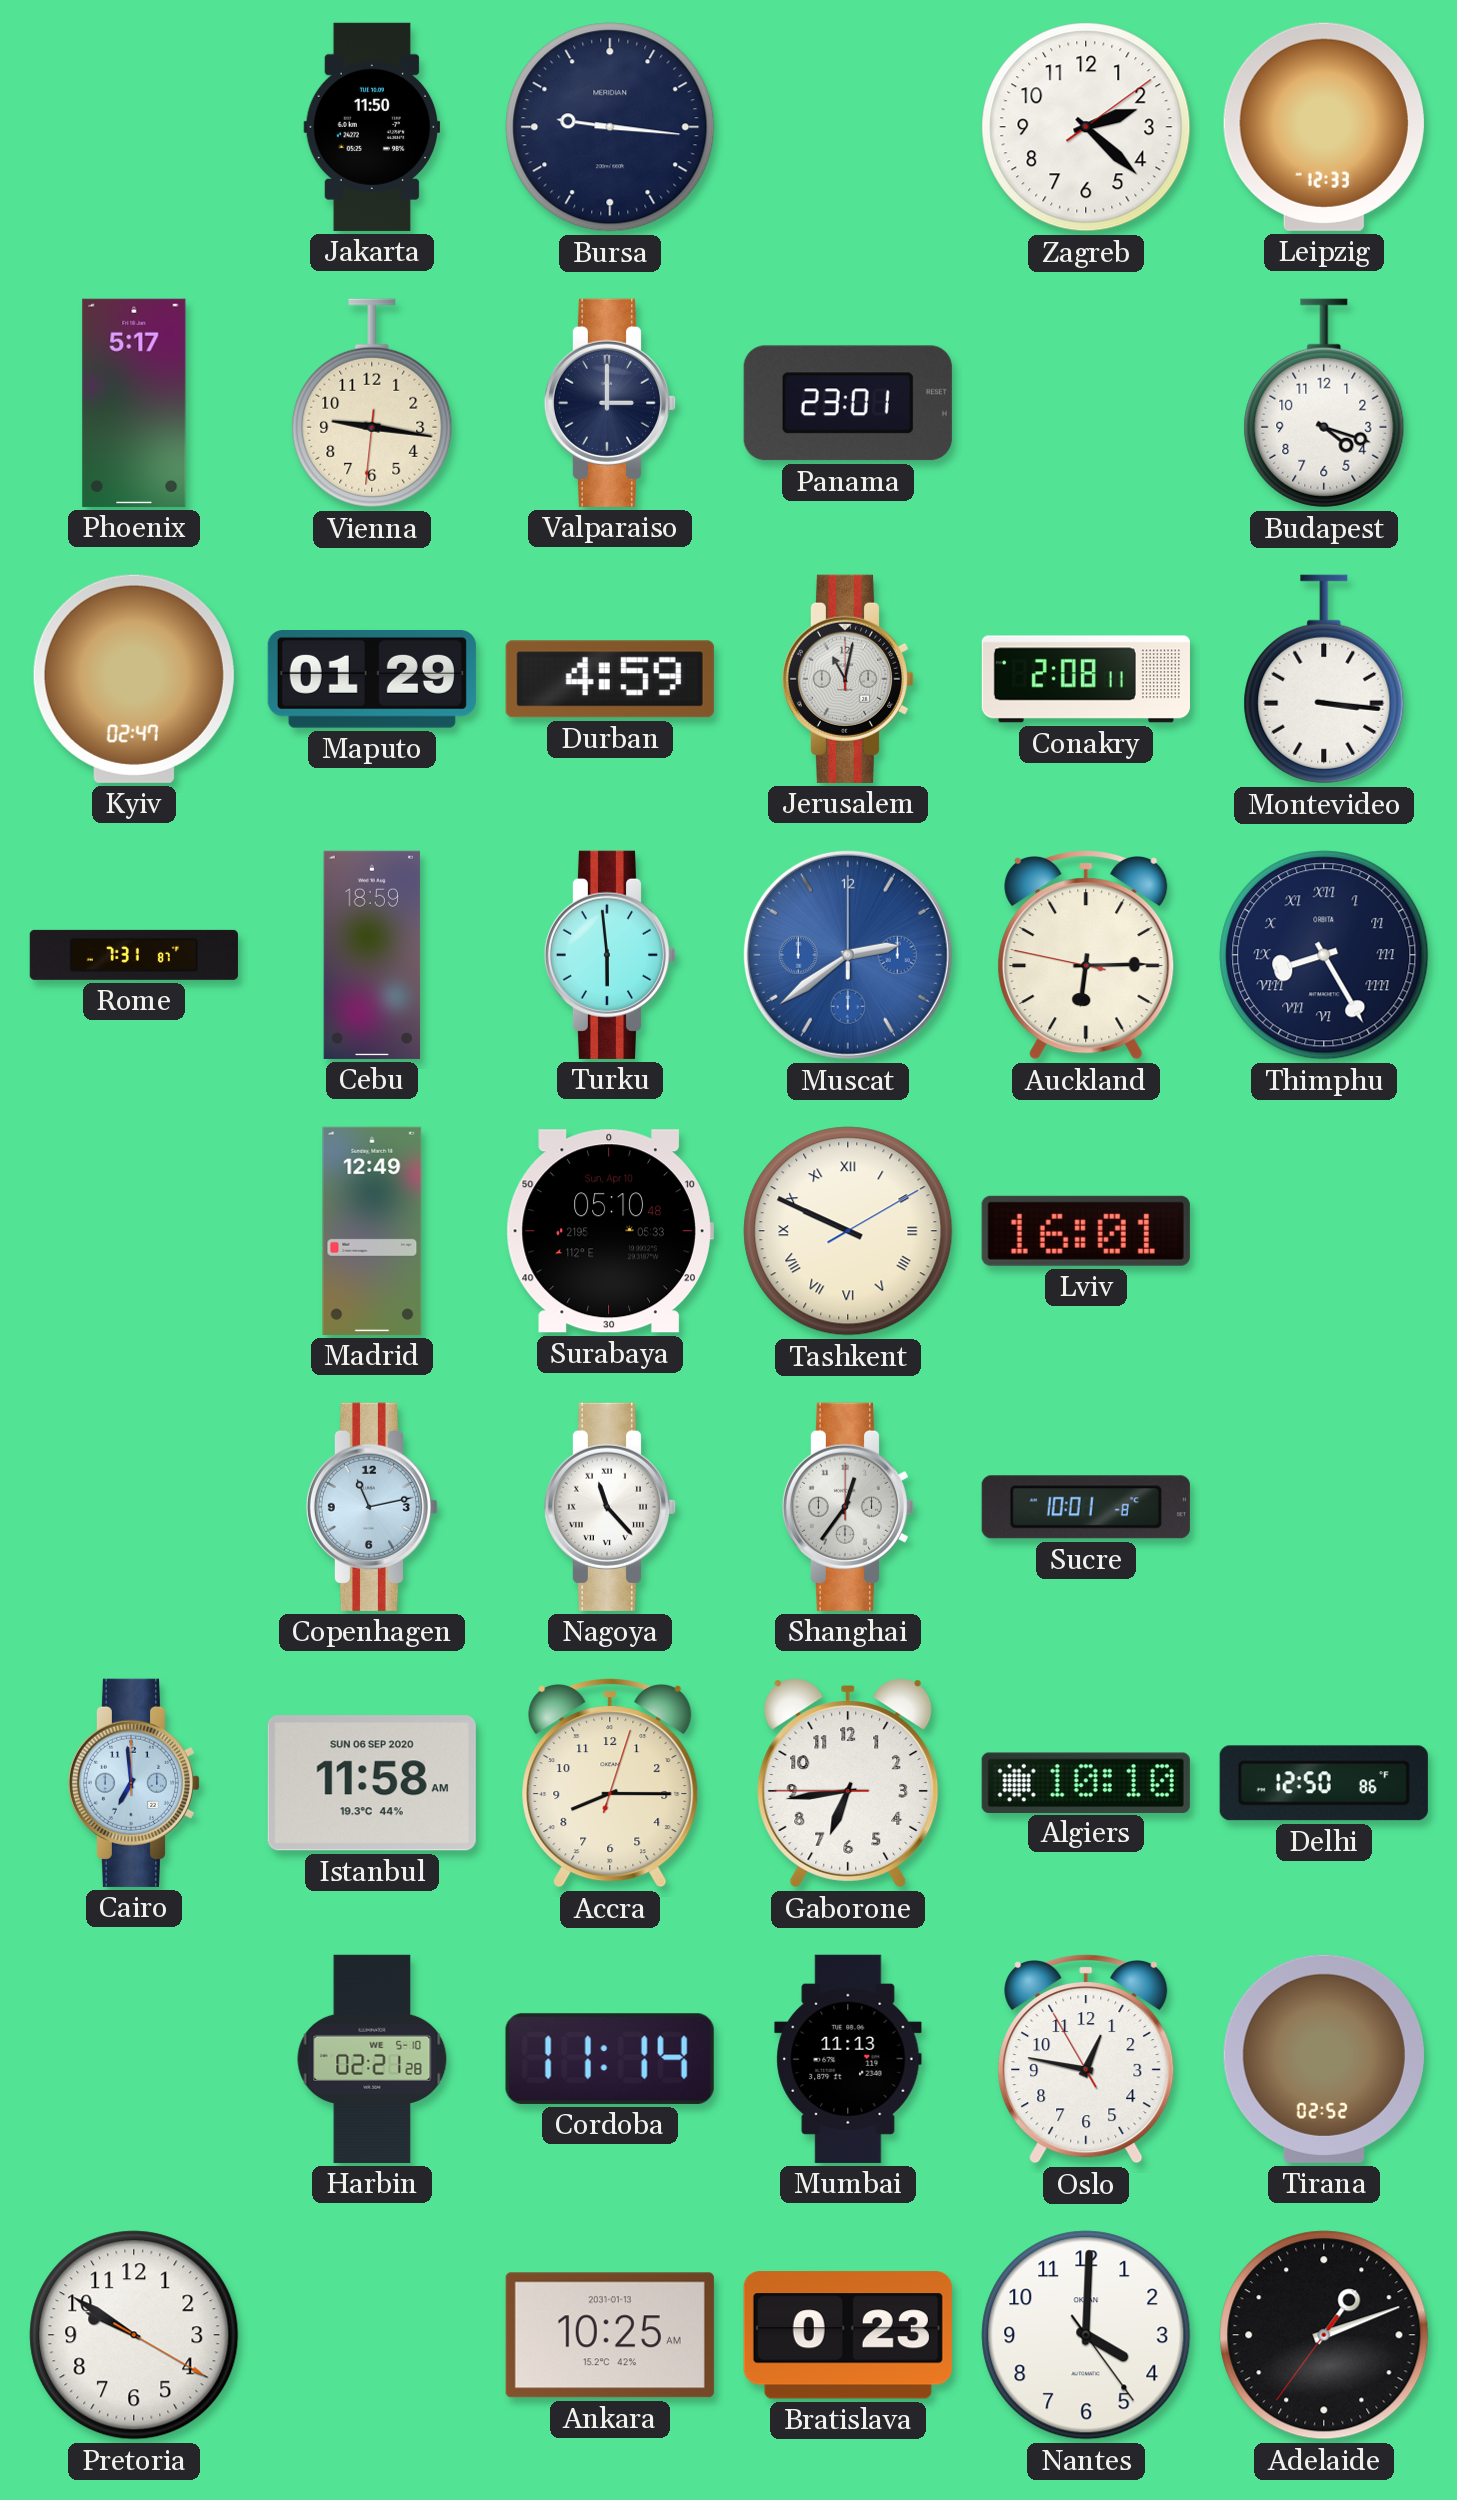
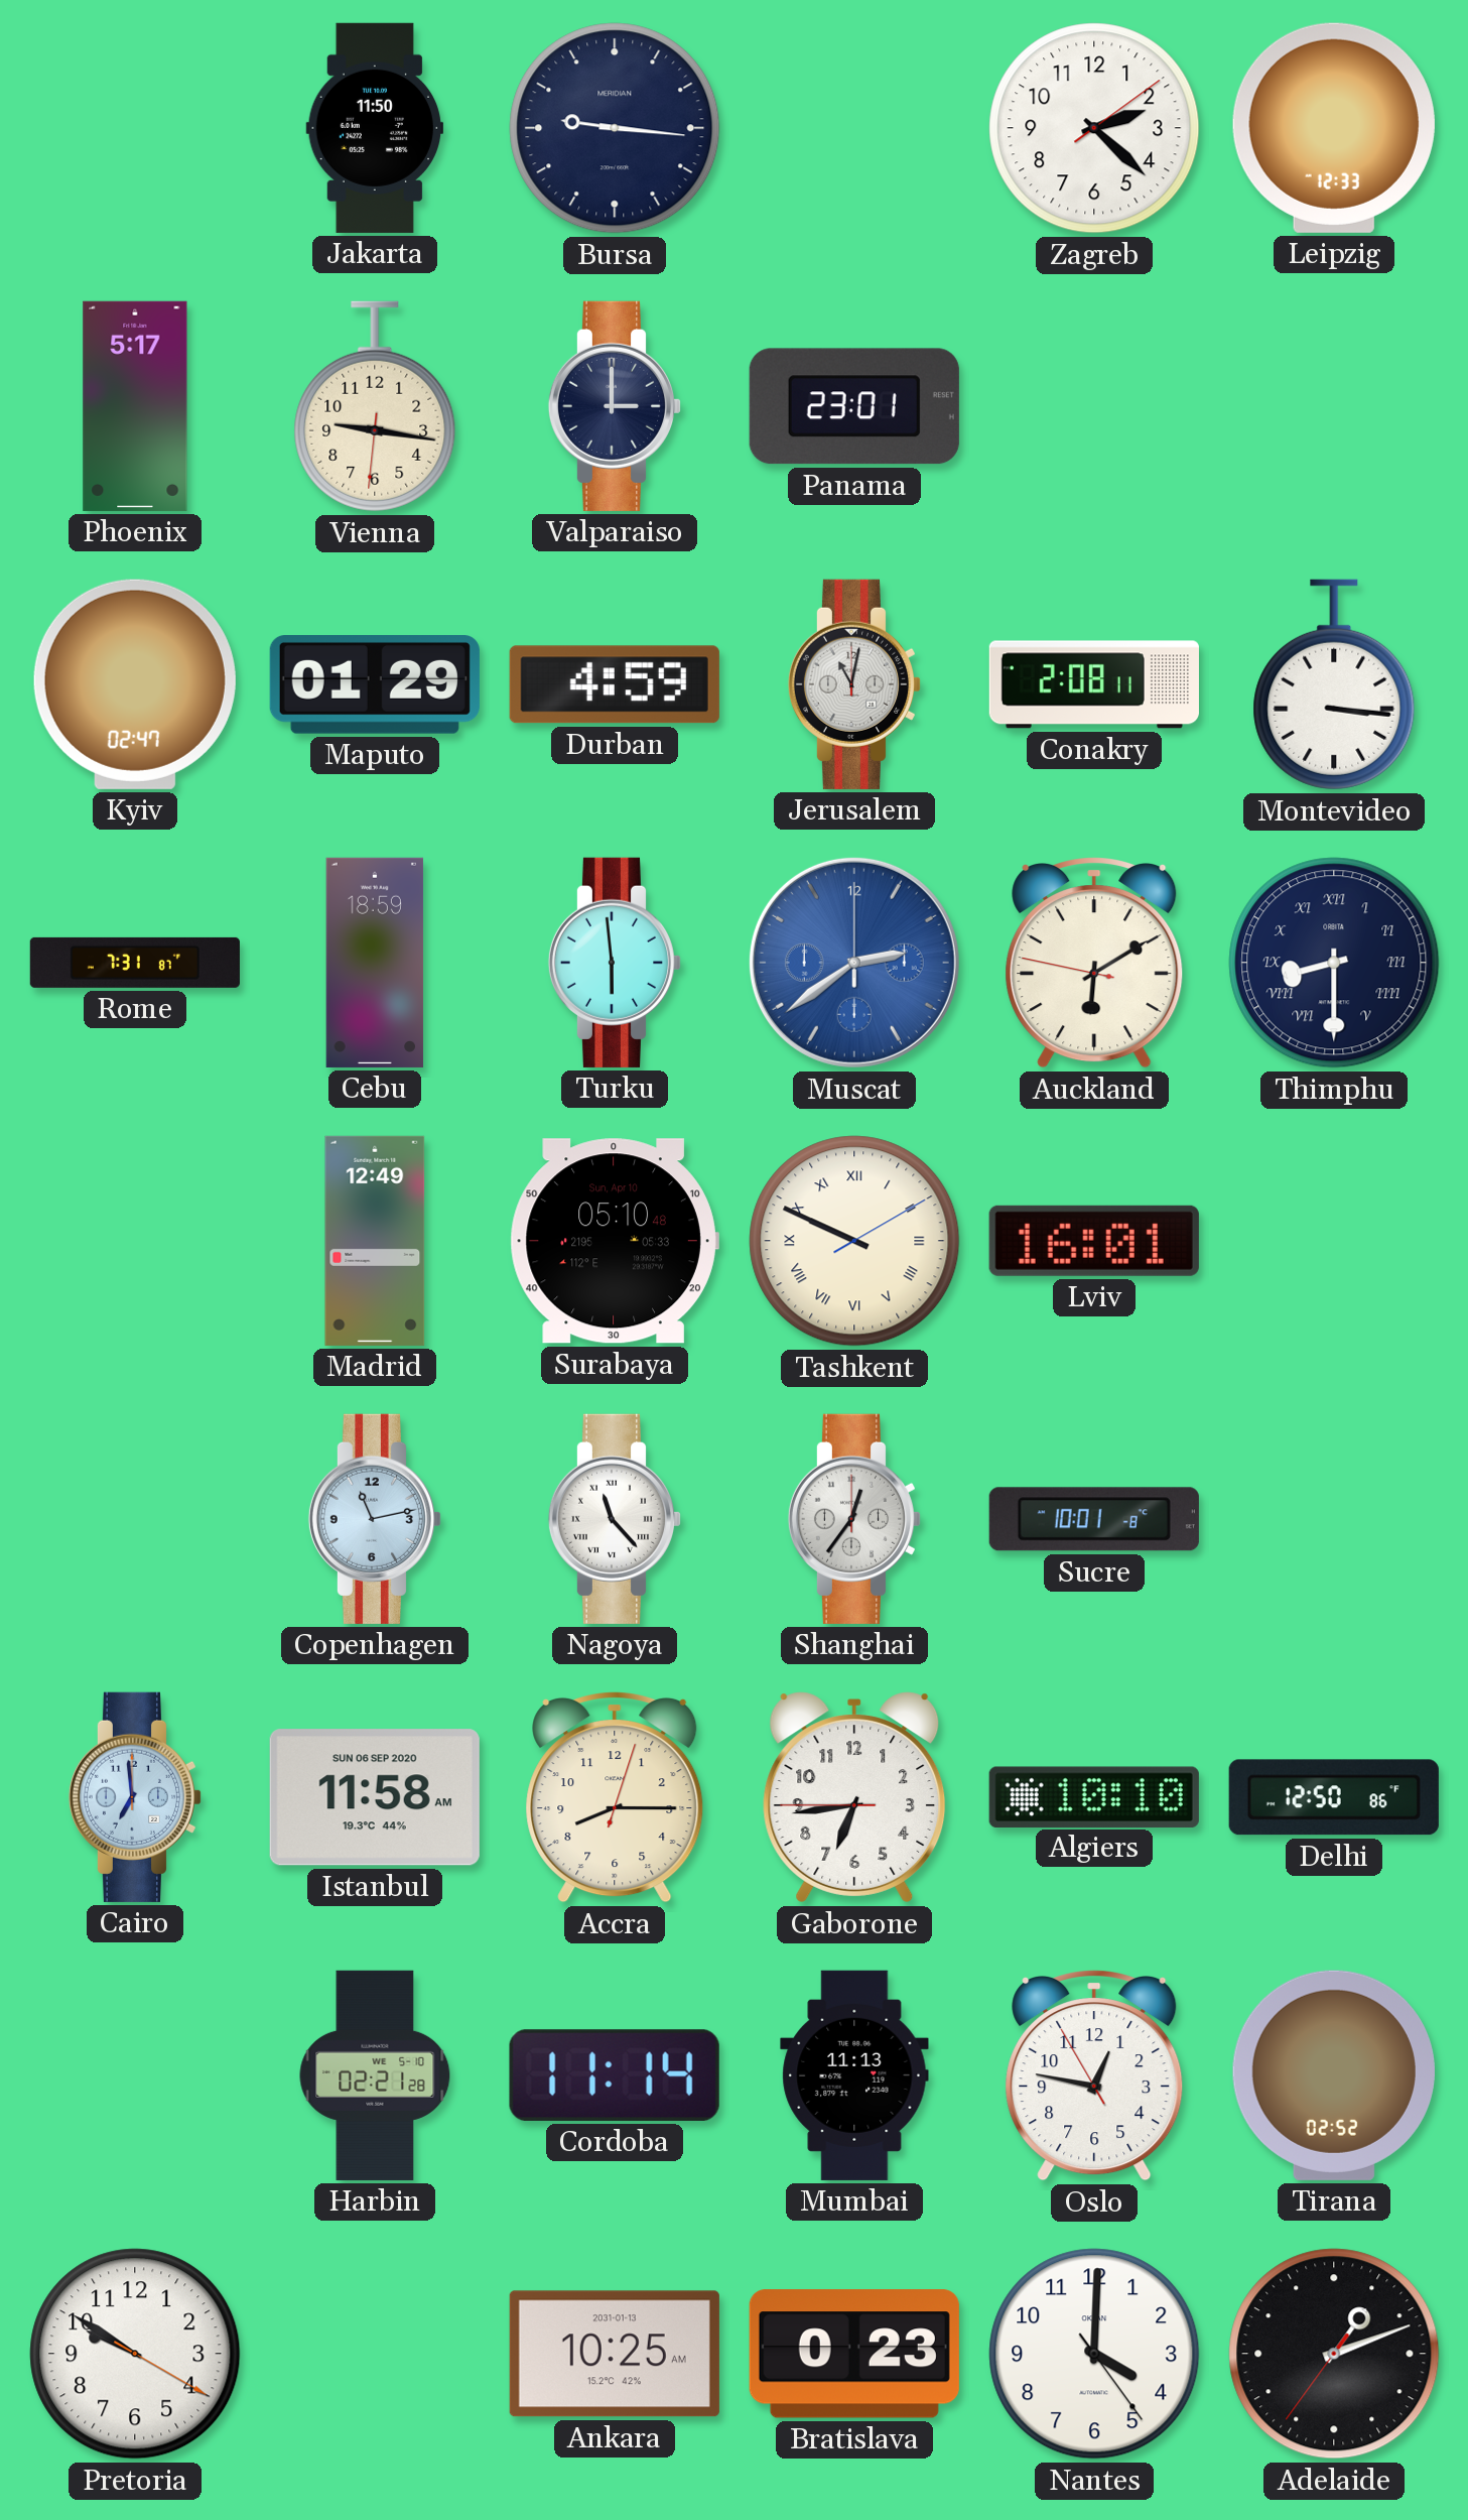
Budapest: 4:18 -> none
Auckland: 6:14 -> 6:09
Thimphu: 8:25 -> 8:30
